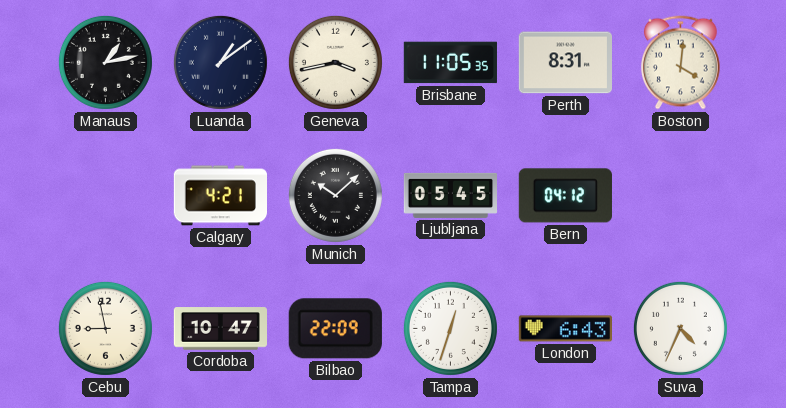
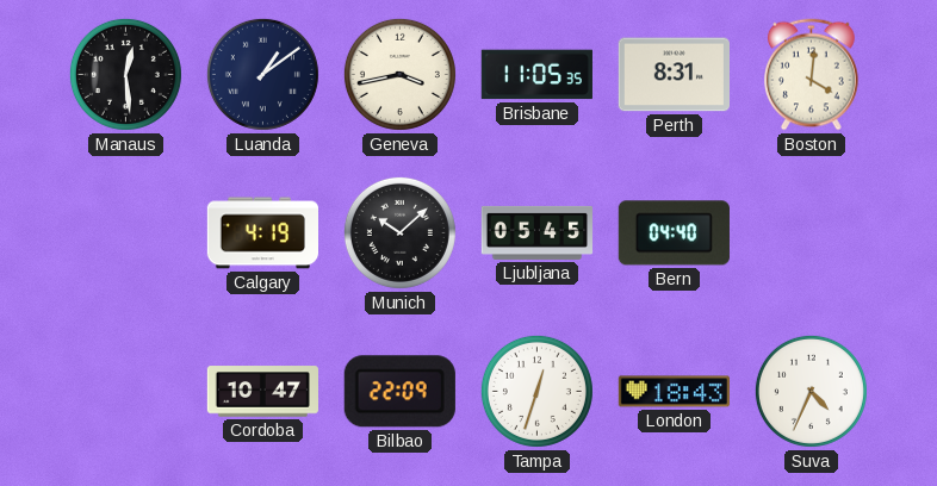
Manaus: 1:13 -> 12:29
Calgary: 4:21 -> 4:19
Bern: 04:12 -> 04:40
Cebu: 8:58 -> none
London: 6:43 -> 18:43
